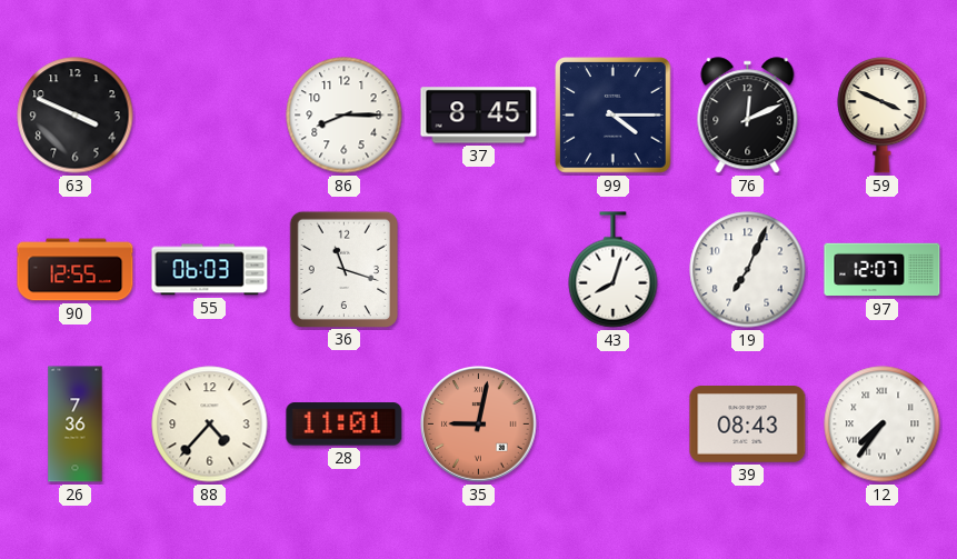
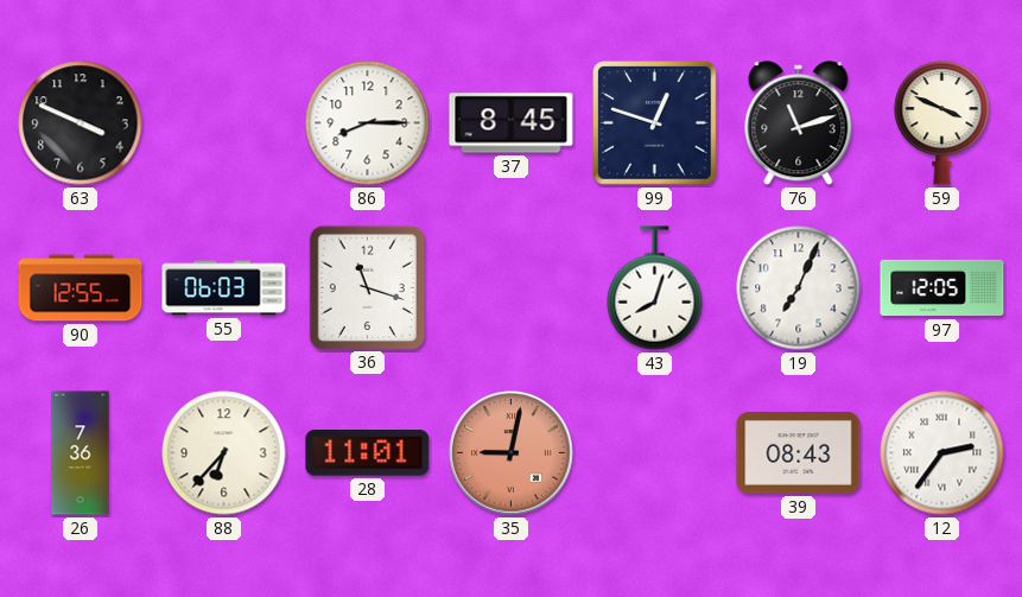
99: 4:15 -> 12:48
76: 12:11 -> 11:12
97: 12:07 -> 12:05
88: 4:37 -> 6:37
12: 7:36 -> 2:36
